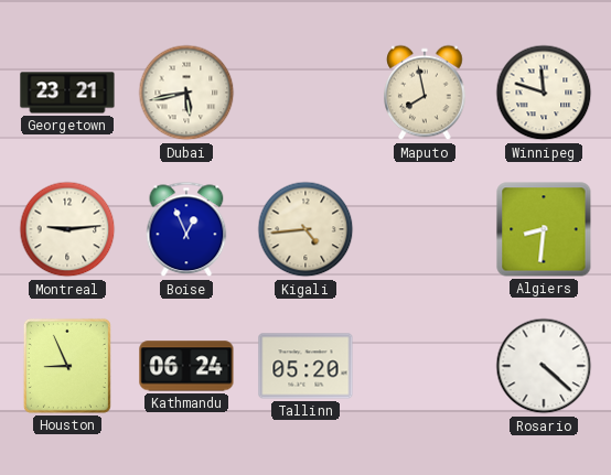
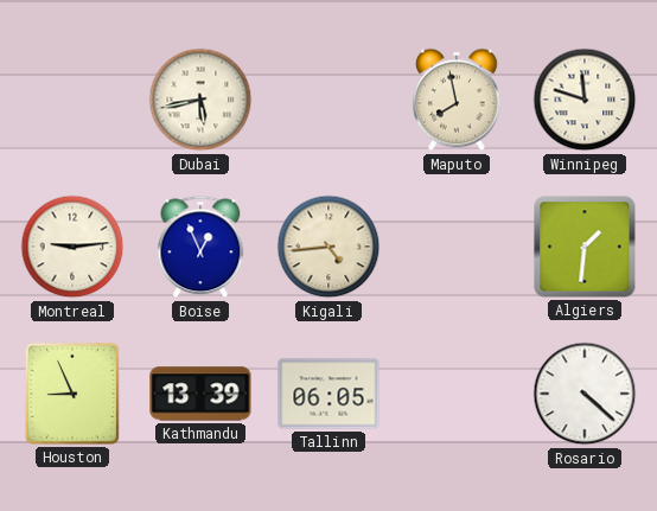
Georgetown: 23:21 -> none
Algiers: 8:31 -> 1:31
Kathmandu: 06:24 -> 13:39
Tallinn: 05:20 -> 06:05
